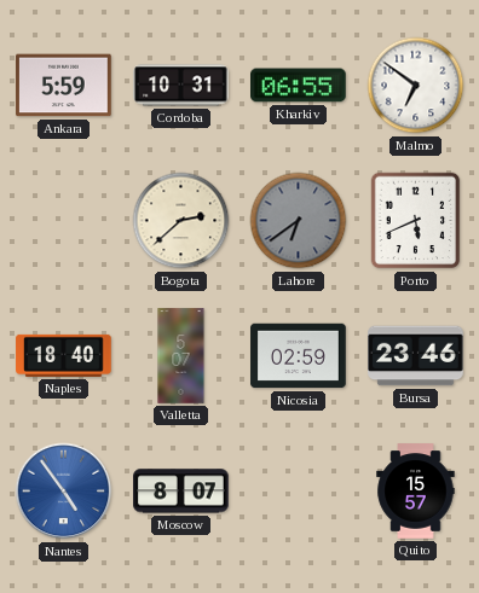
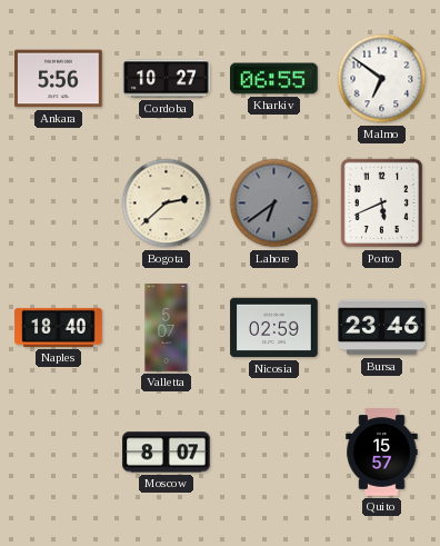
Ankara: 5:59 -> 5:56
Cordoba: 10:31 -> 10:27
Nantes: 4:54 -> none
